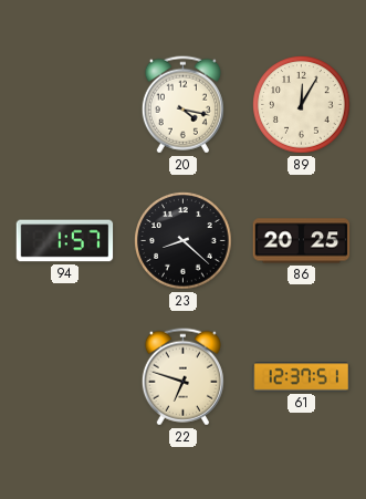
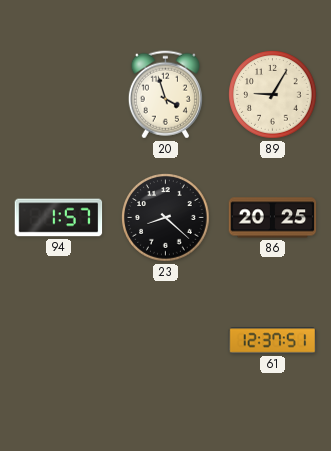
20: 4:17 -> 3:57
89: 12:05 -> 9:05
22: 6:48 -> none
